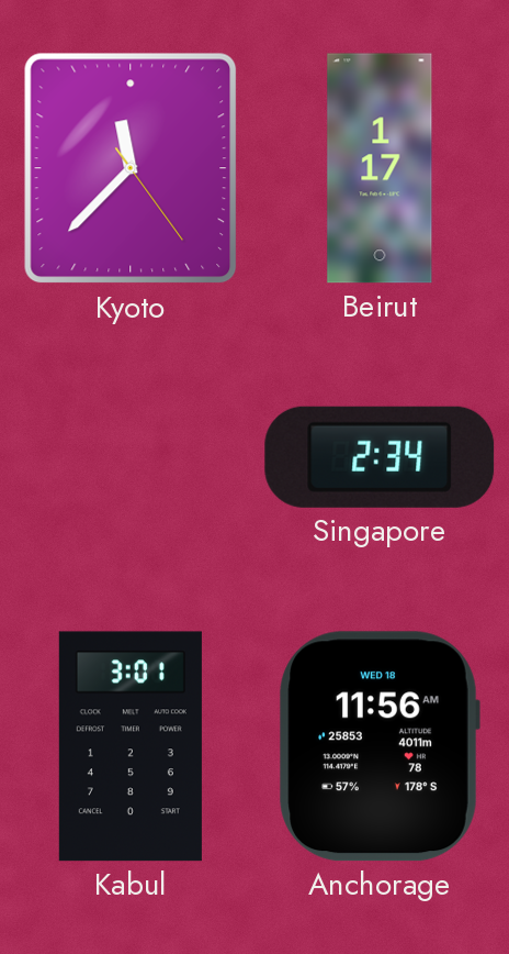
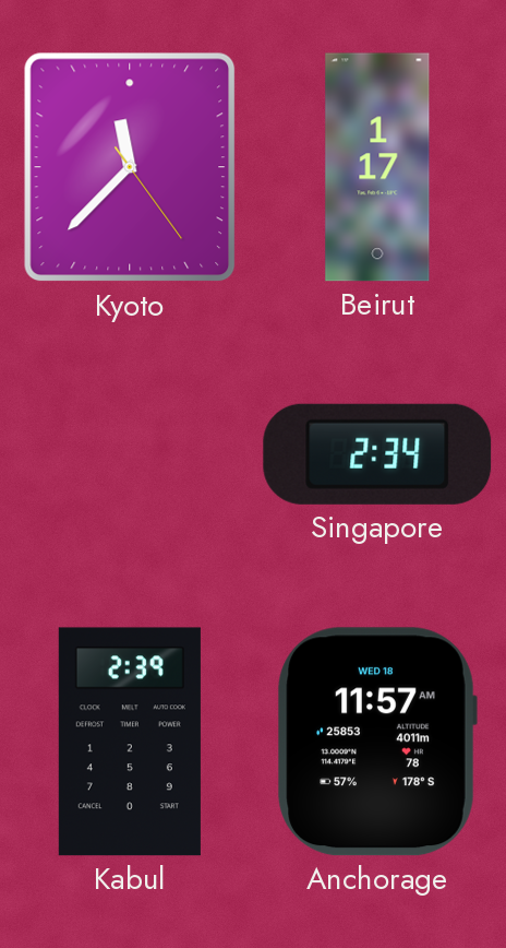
Kabul: 3:01 -> 2:39
Anchorage: 11:56 -> 11:57
